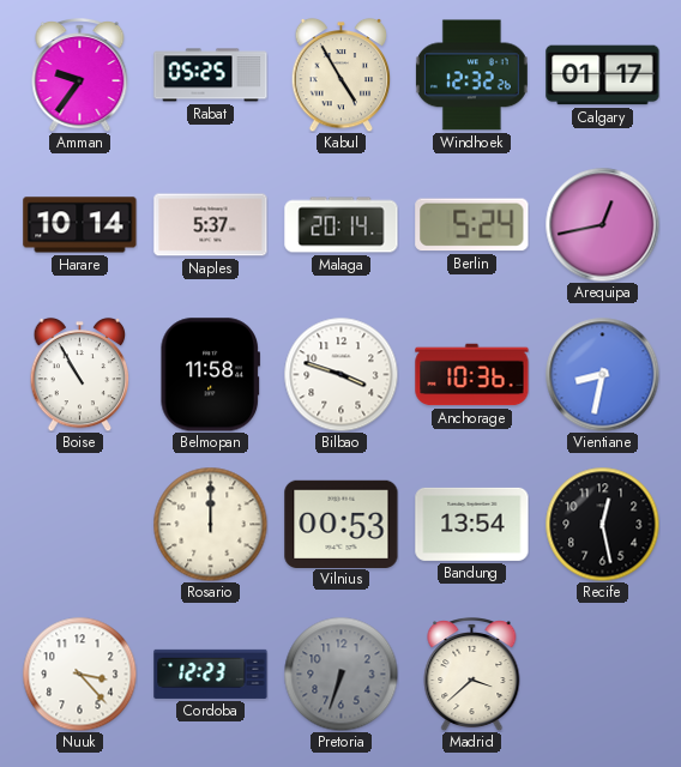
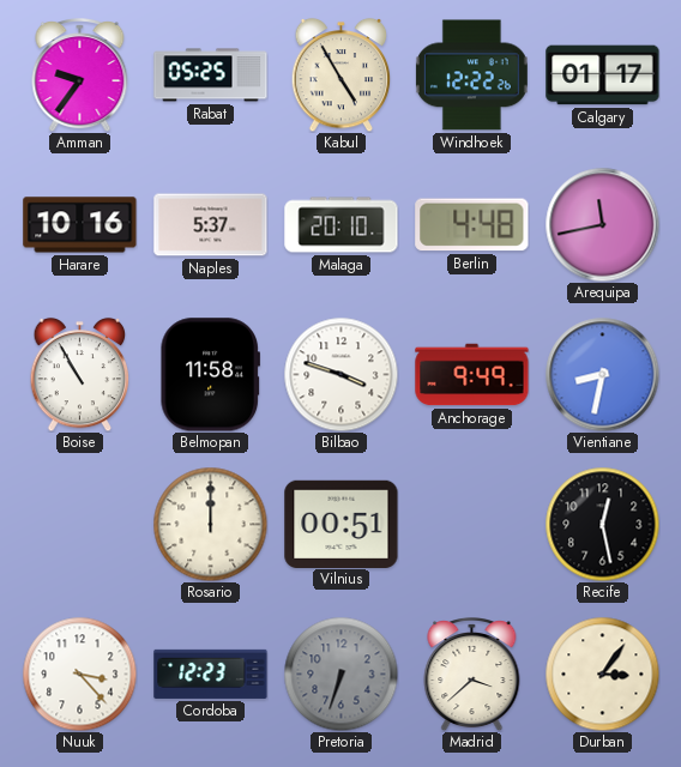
Windhoek: 12:32 -> 12:22
Harare: 10:14 -> 10:16
Malaga: 20:14 -> 20:10
Berlin: 5:24 -> 4:48
Arequipa: 12:43 -> 11:43
Anchorage: 10:36 -> 9:49
Vilnius: 00:53 -> 00:51
Bandung: 13:54 -> none
Durban: none -> 3:06
